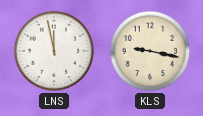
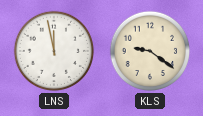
KLS: 9:17 -> 9:21
